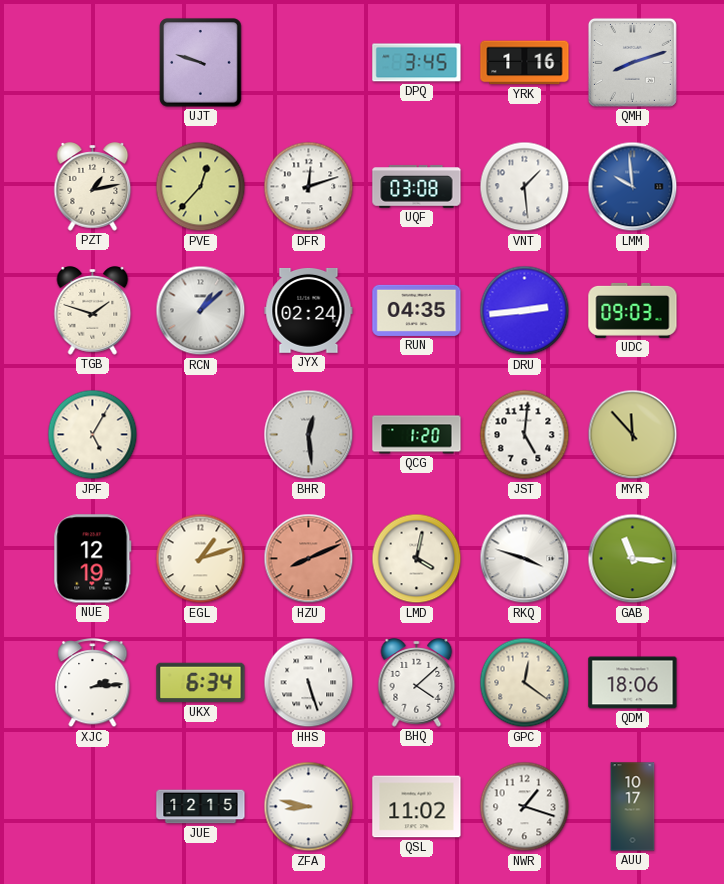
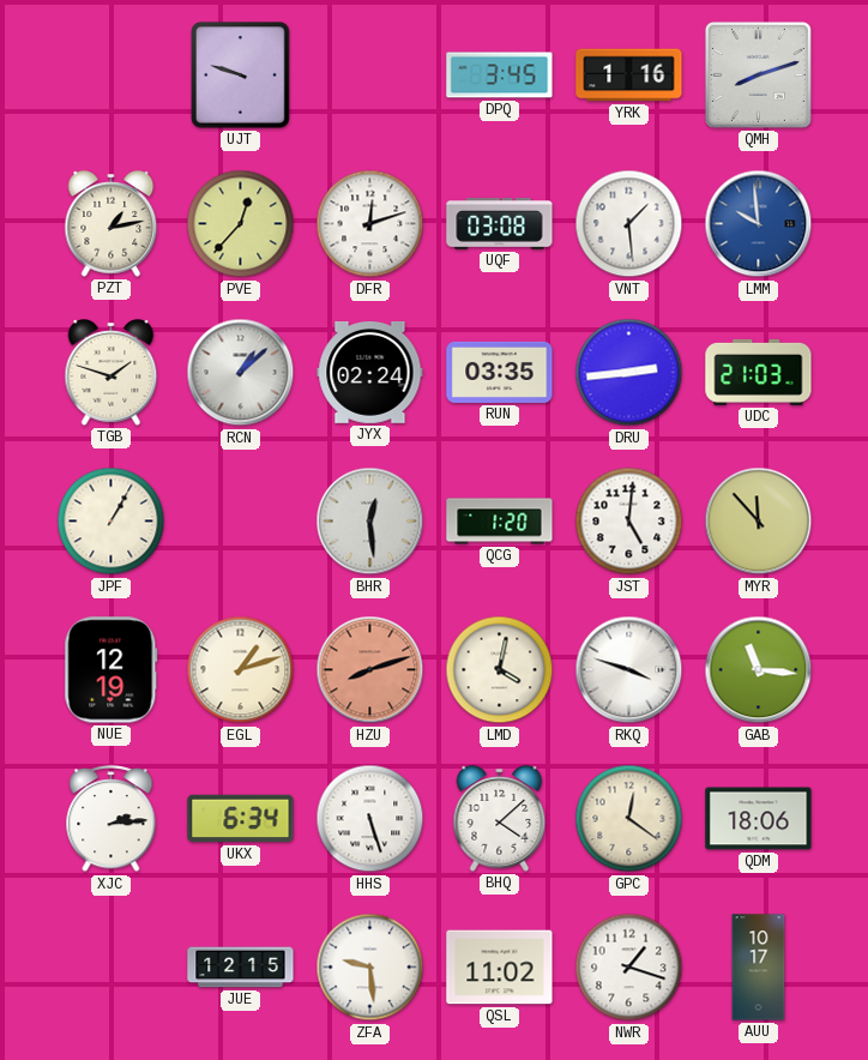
RUN: 04:35 -> 03:35
UDC: 09:03 -> 21:03
JPF: 5:05 -> 1:05
HZU: 8:11 -> 8:12
ZFA: 8:47 -> 9:29
